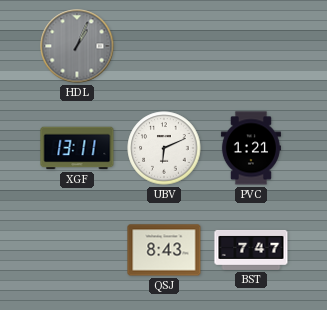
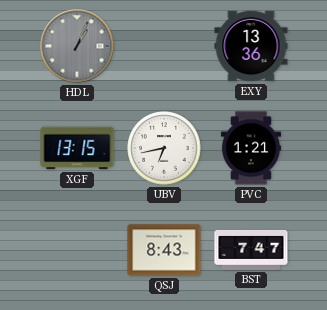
EXY: none -> 13:36
XGF: 13:11 -> 13:15
UBV: 6:11 -> 6:43
